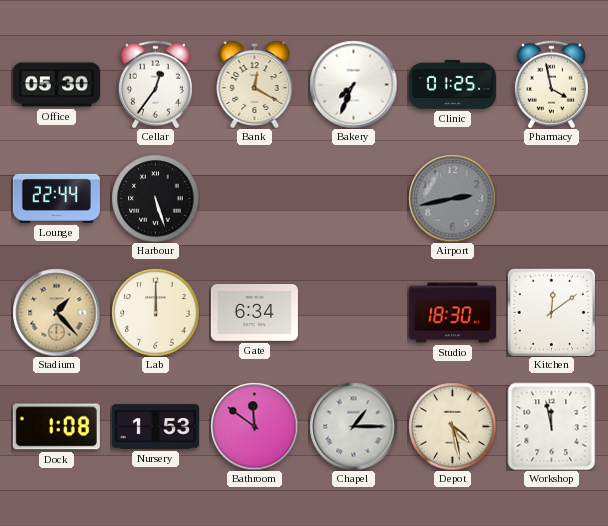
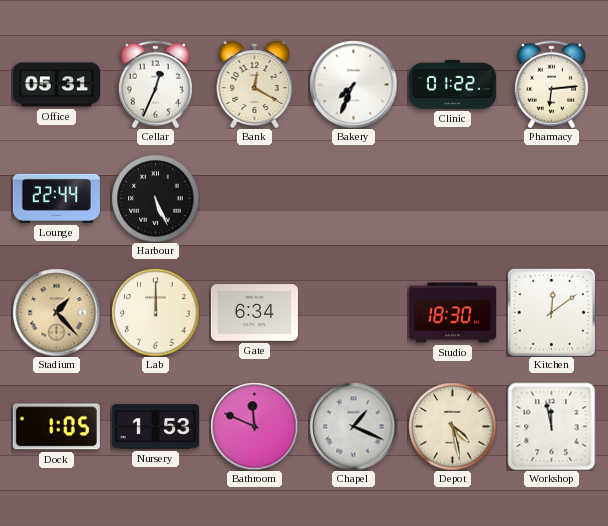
Office: 05:30 -> 05:31
Cellar: 12:36 -> 12:34
Clinic: 01:25 -> 01:22
Pharmacy: 3:58 -> 6:14
Harbour: 5:27 -> 5:26
Airport: 2:43 -> none
Dock: 1:08 -> 1:05
Bathroom: 11:51 -> 11:49
Chapel: 1:15 -> 1:19
